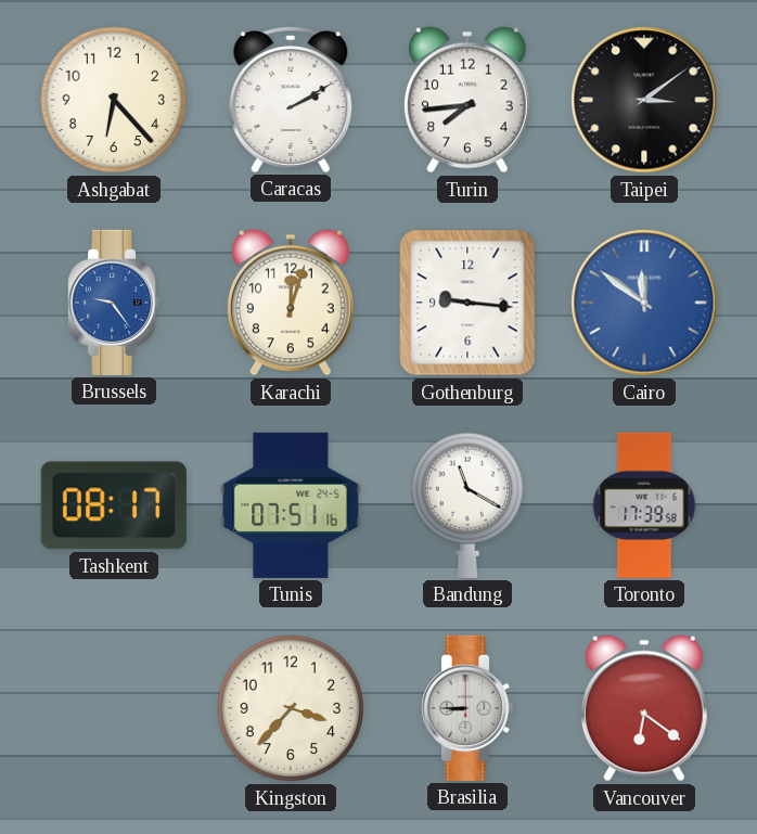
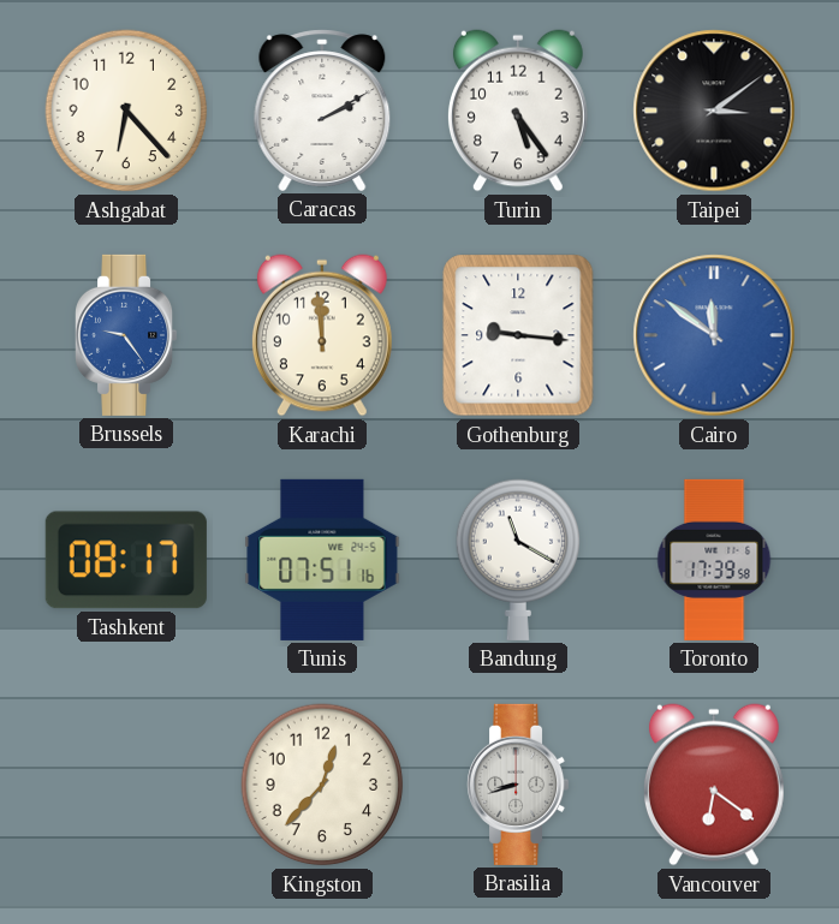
Turin: 7:44 -> 5:24
Karachi: 12:03 -> 11:59
Kingston: 3:37 -> 12:37
Brasilia: 8:45 -> 8:42
